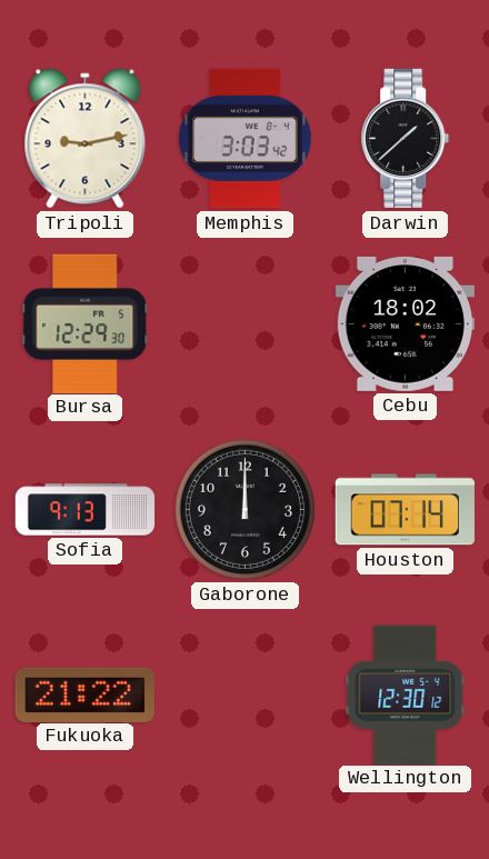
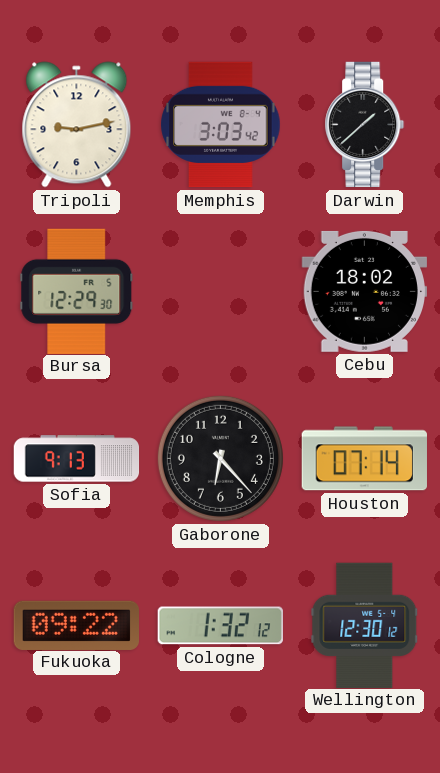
Gaborone: 12:00 -> 6:23
Fukuoka: 21:22 -> 09:22
Cologne: none -> 1:32
